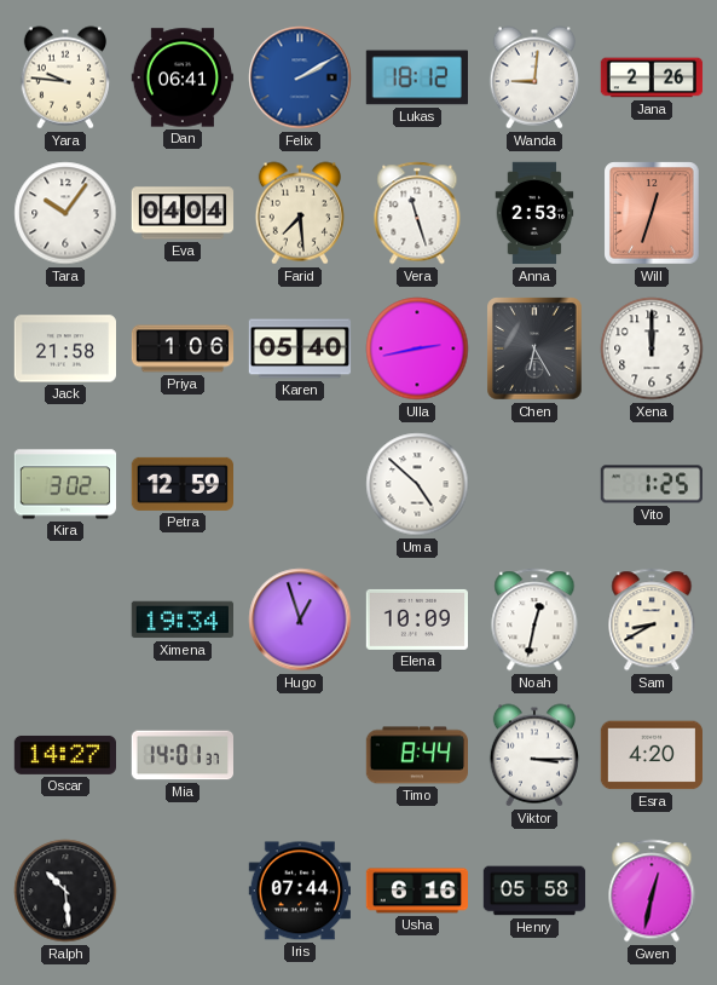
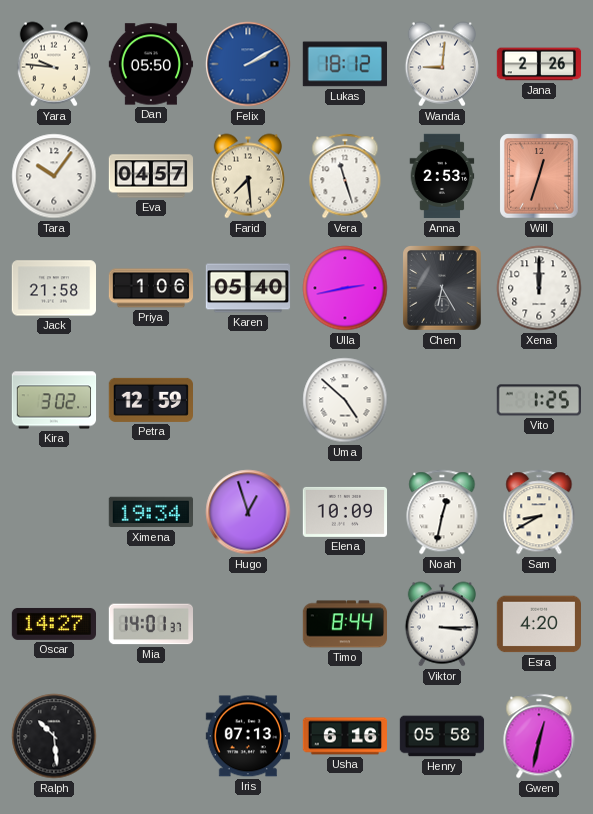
Dan: 06:41 -> 05:50
Eva: 04:04 -> 04:57
Iris: 07:44 -> 07:13
